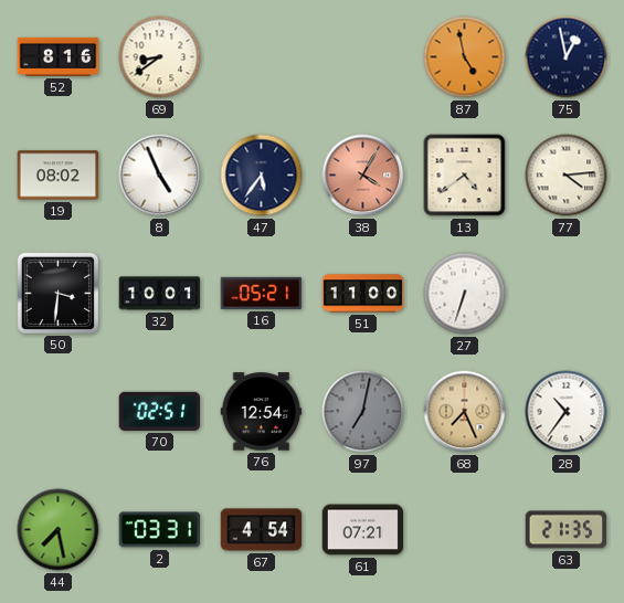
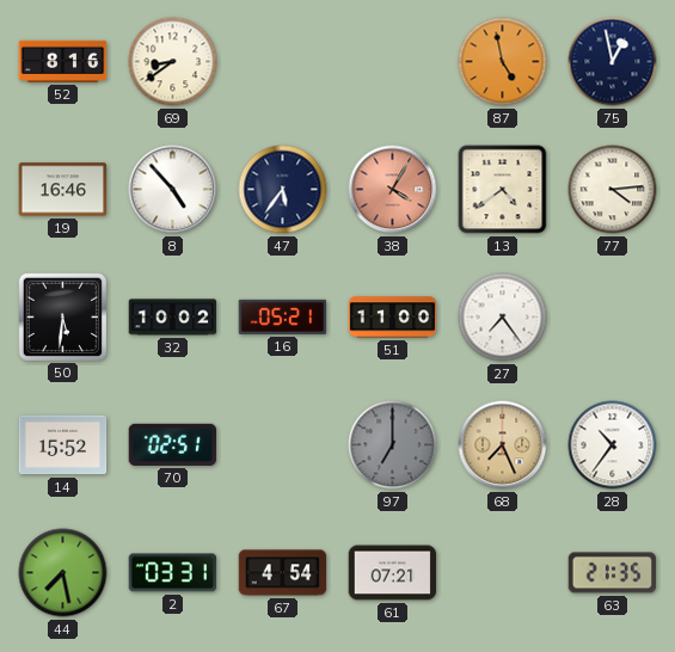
19: 08:02 -> 16:46
8: 4:56 -> 4:53
50: 3:31 -> 5:31
32: 10:01 -> 10:02
27: 6:33 -> 7:24
14: none -> 15:52
76: 12:54 -> none
97: 7:02 -> 7:00
